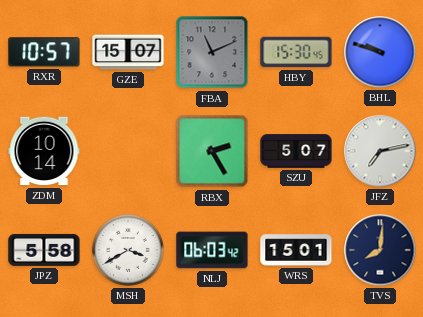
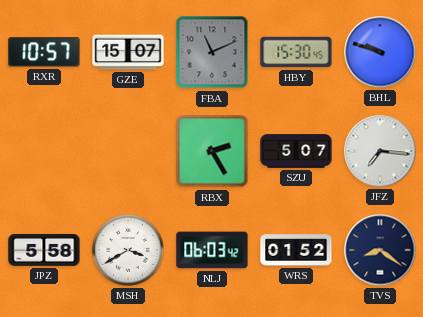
ZDM: 10:14 -> none
JFZ: 7:13 -> 7:16
WRS: 15:01 -> 01:52
TVS: 8:01 -> 8:21
